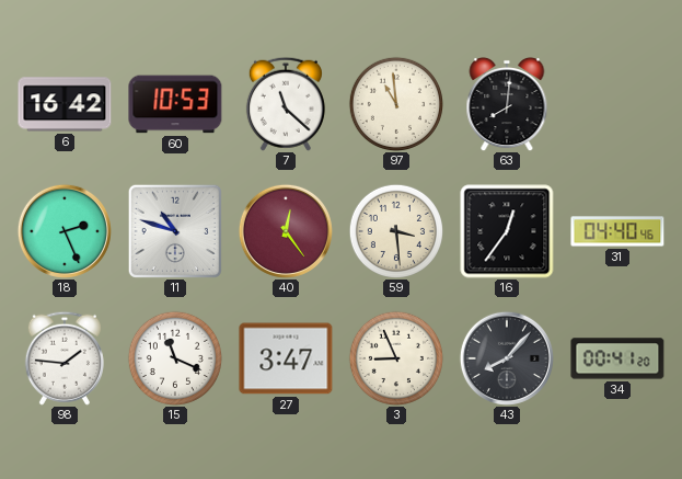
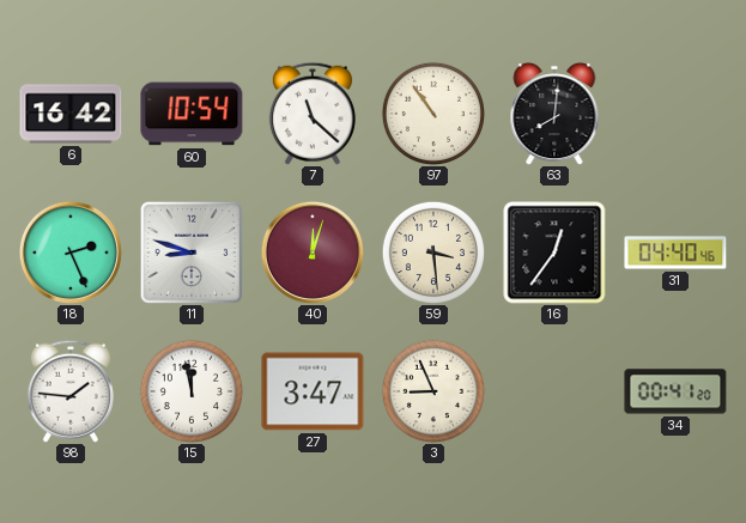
60: 10:53 -> 10:54
97: 10:59 -> 10:54
11: 10:48 -> 8:48
40: 12:24 -> 12:03
15: 11:19 -> 11:58
43: 8:07 -> none
